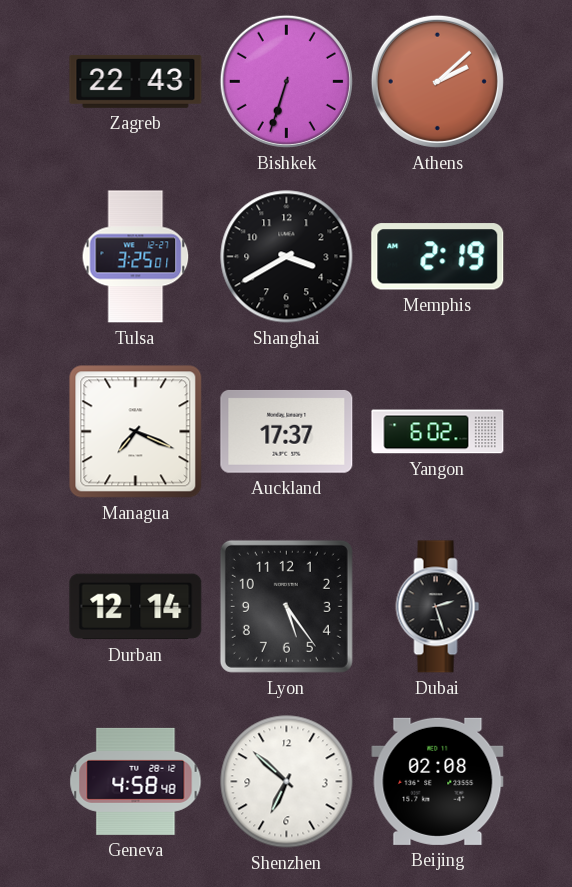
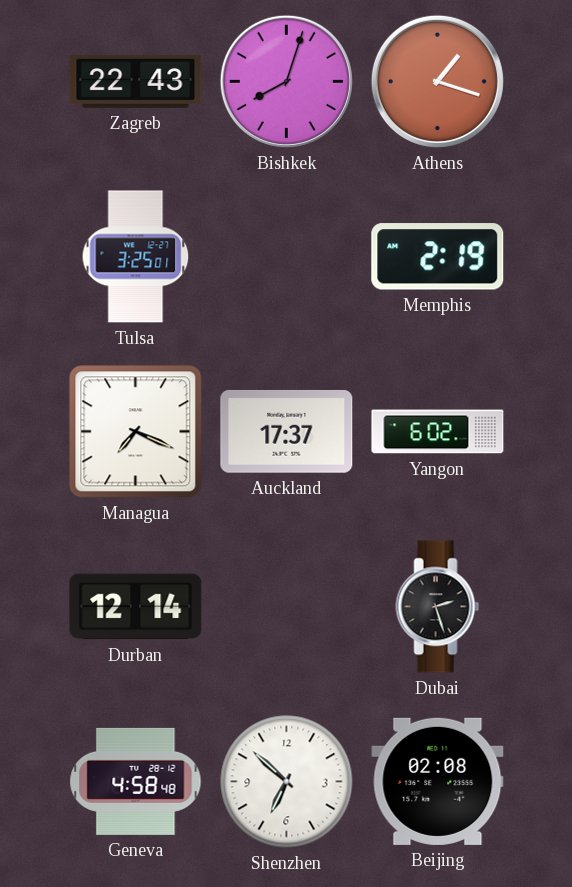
Bishkek: 6:33 -> 8:03
Athens: 2:08 -> 1:18
Shanghai: 3:40 -> none
Lyon: 5:24 -> none
